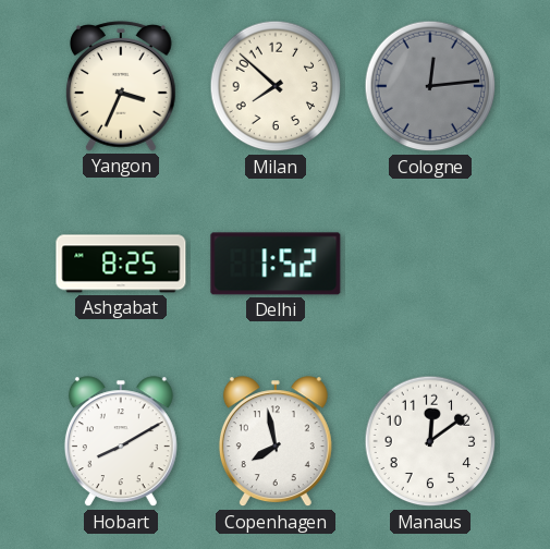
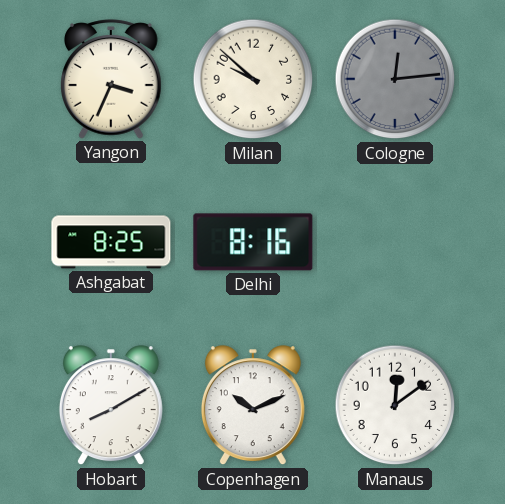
Milan: 7:52 -> 9:52
Delhi: 1:52 -> 8:16
Copenhagen: 7:58 -> 10:11
